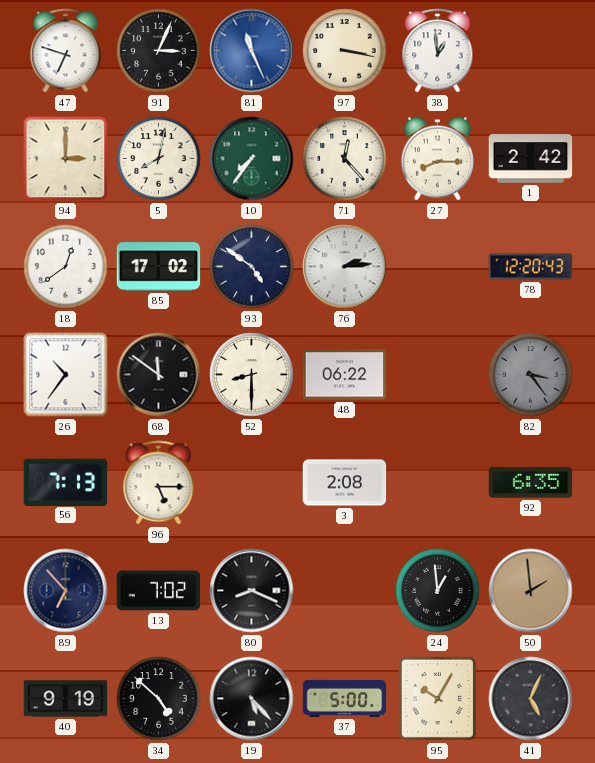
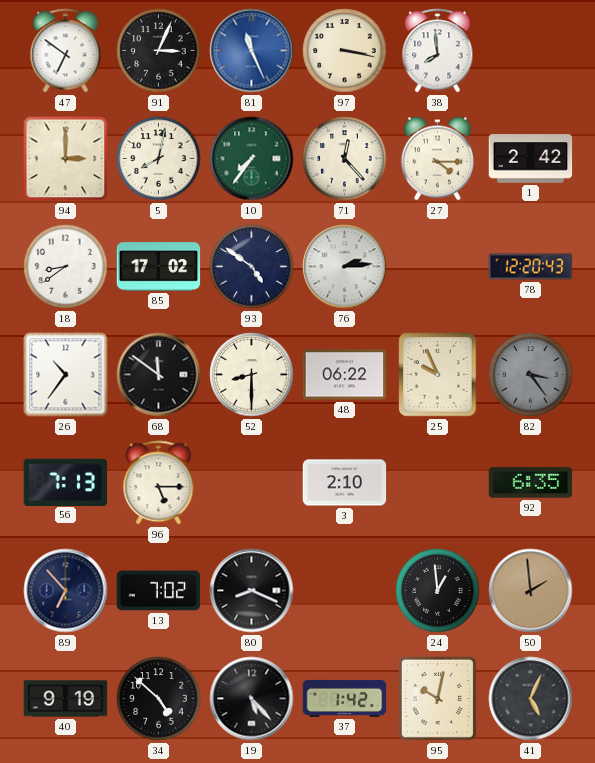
47: 6:48 -> 6:51
38: 12:59 -> 7:59
27: 8:15 -> 4:15
18: 12:39 -> 8:39
25: none -> 9:56
3: 2:08 -> 2:10
37: 5:00 -> 1:42
95: 10:05 -> 10:02
